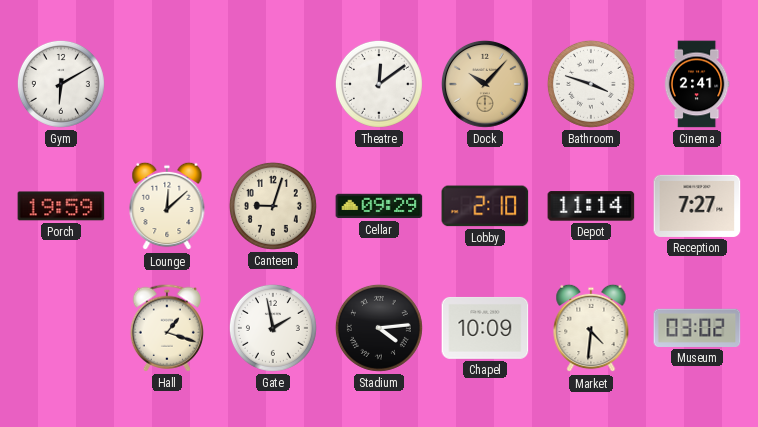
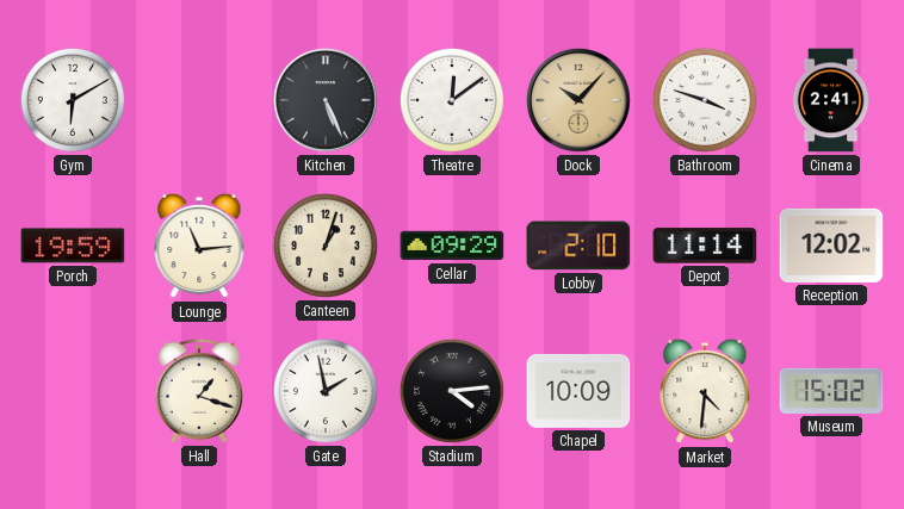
Kitchen: none -> 5:26
Lounge: 12:08 -> 11:14
Canteen: 9:03 -> 1:03
Reception: 7:27 -> 12:02
Museum: 03:02 -> 15:02
